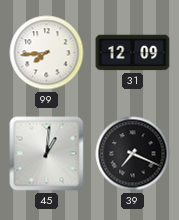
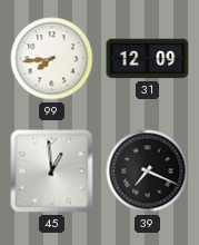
45: 1:01 -> 12:59
